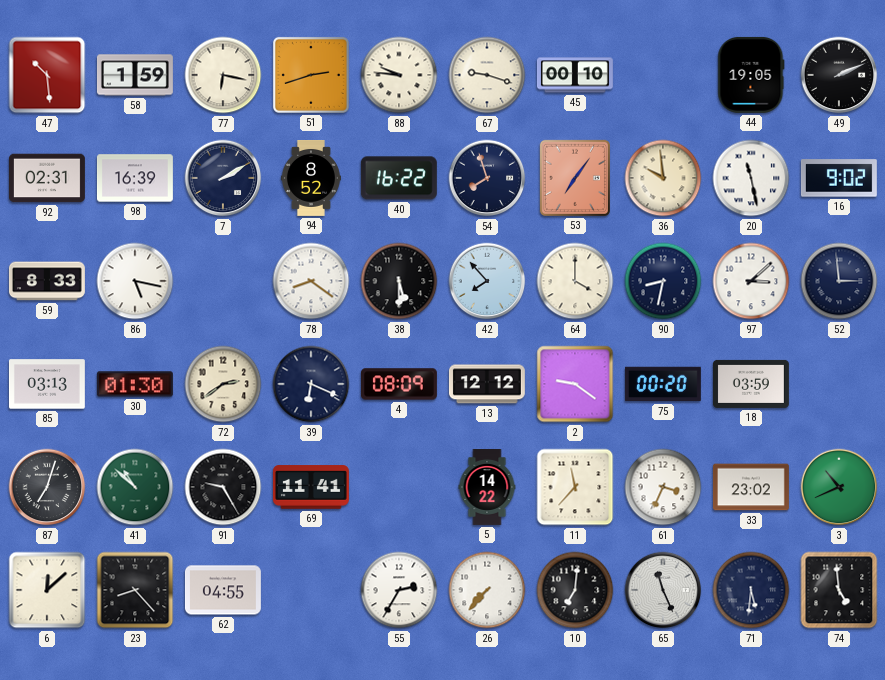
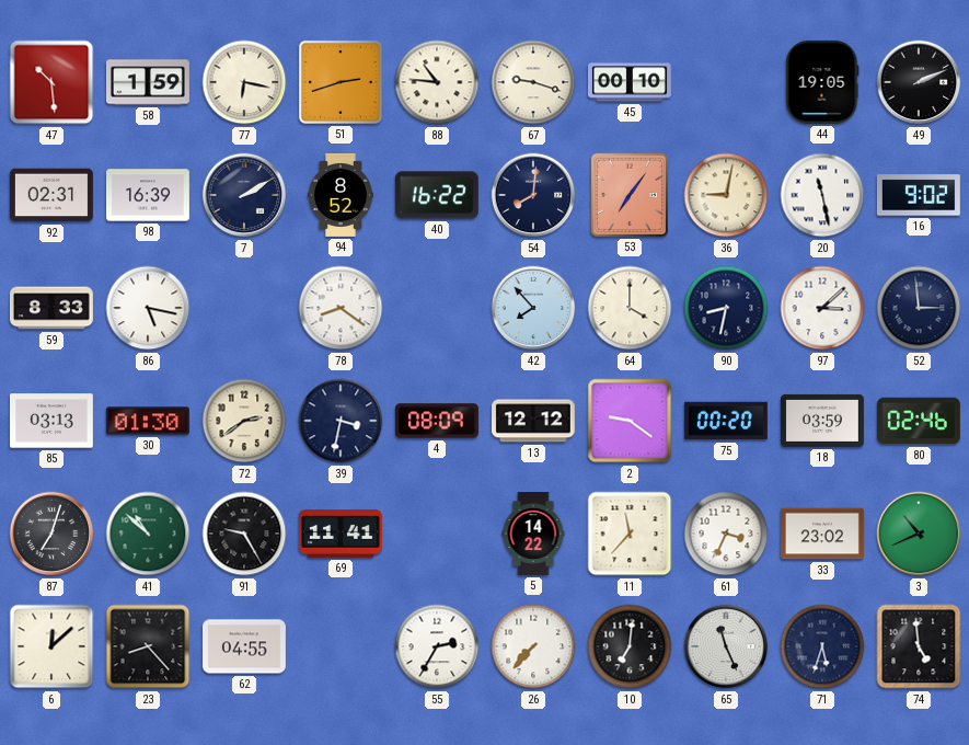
88: 9:46 -> 10:46
54: 7:57 -> 8:01
36: 9:59 -> 9:02
38: 5:30 -> none
39: 6:19 -> 3:32
80: none -> 02:46
71: 5:31 -> 5:33
